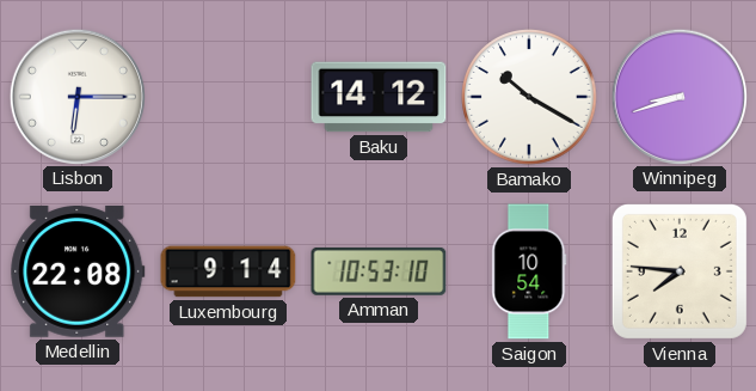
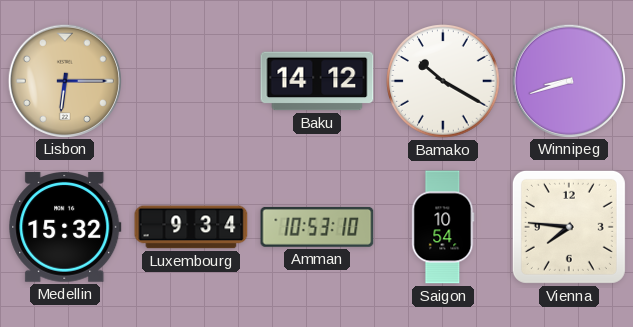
Lisbon dial: white -> champagne
Medellin: 22:08 -> 15:32
Luxembourg: 9:14 -> 9:34
